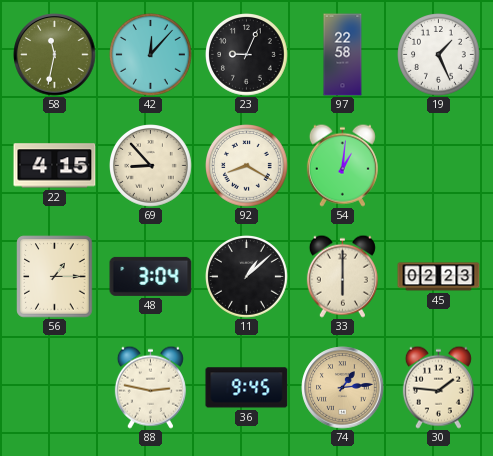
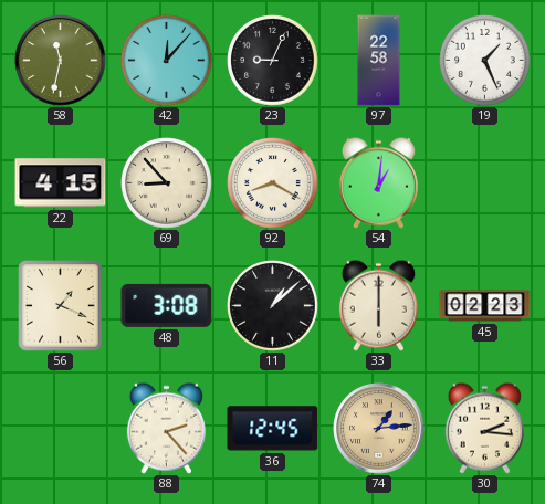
56: 1:15 -> 1:19
48: 3:04 -> 3:08
88: 2:47 -> 2:23
36: 9:45 -> 12:45
30: 1:46 -> 2:16
